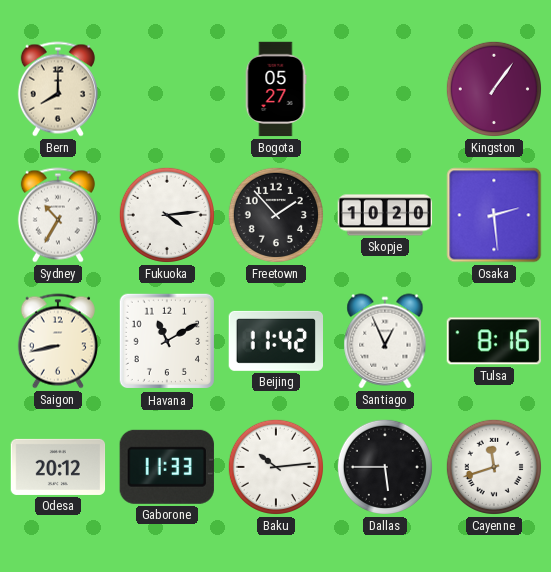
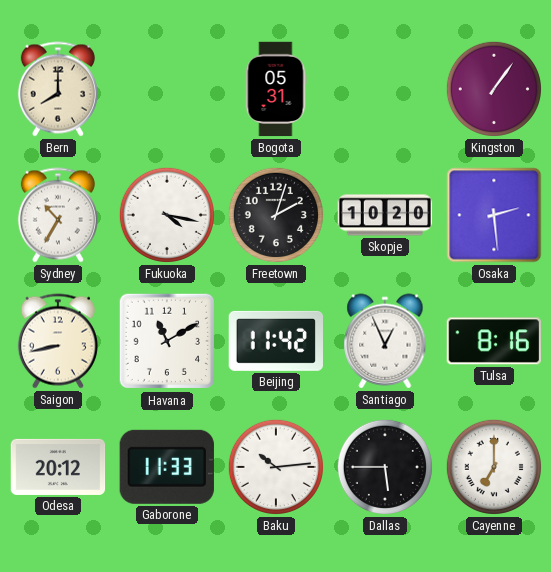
Bogota: 05:27 -> 05:31
Fukuoka: 4:14 -> 4:17
Freetown: 1:53 -> 2:03
Cayenne: 11:42 -> 7:00
